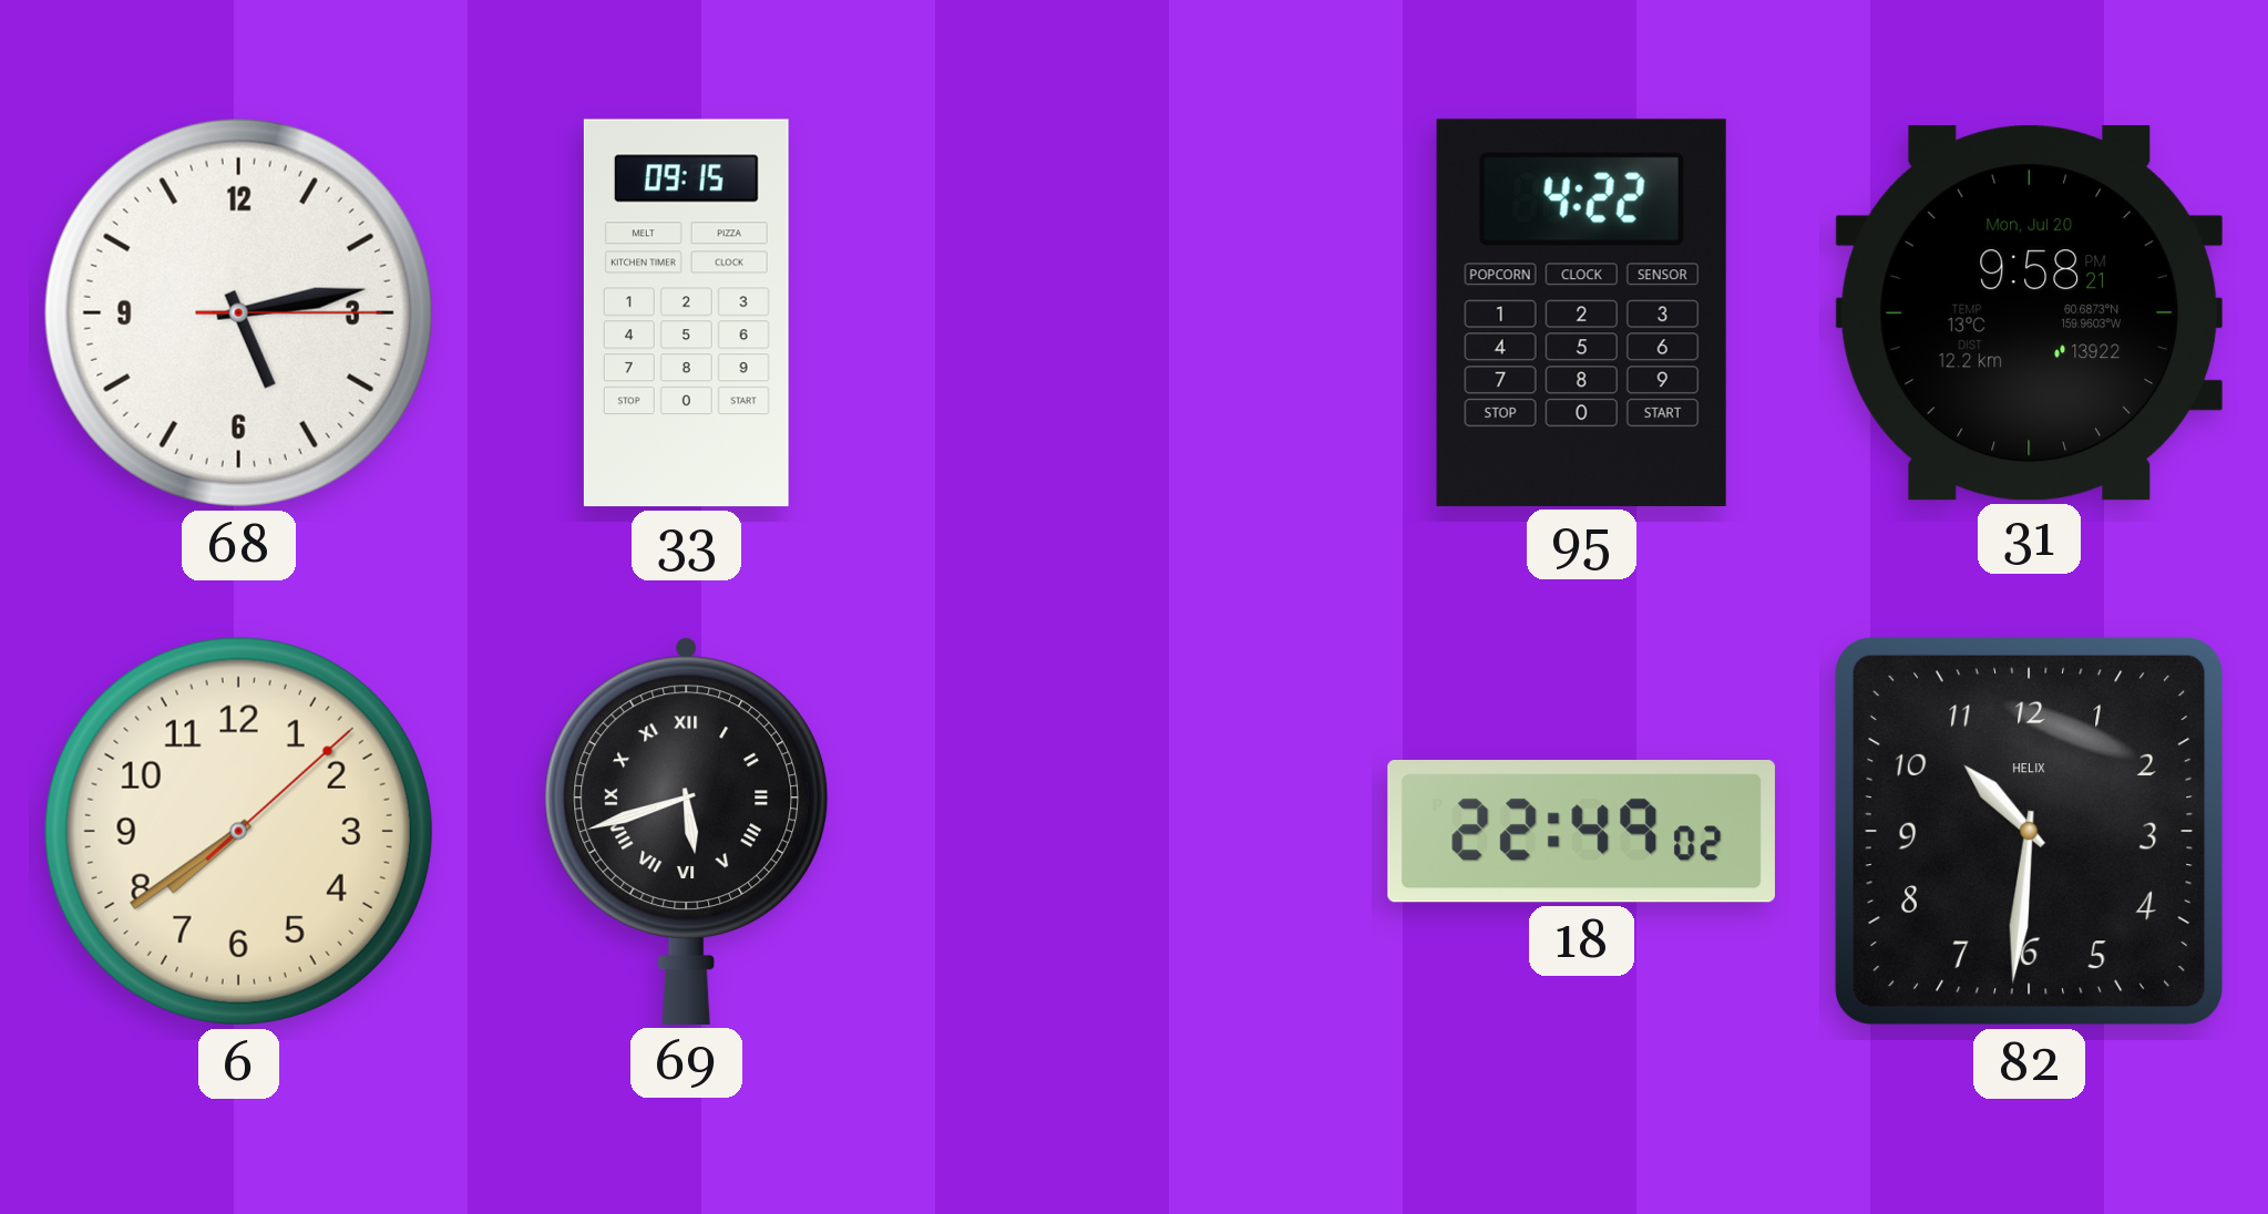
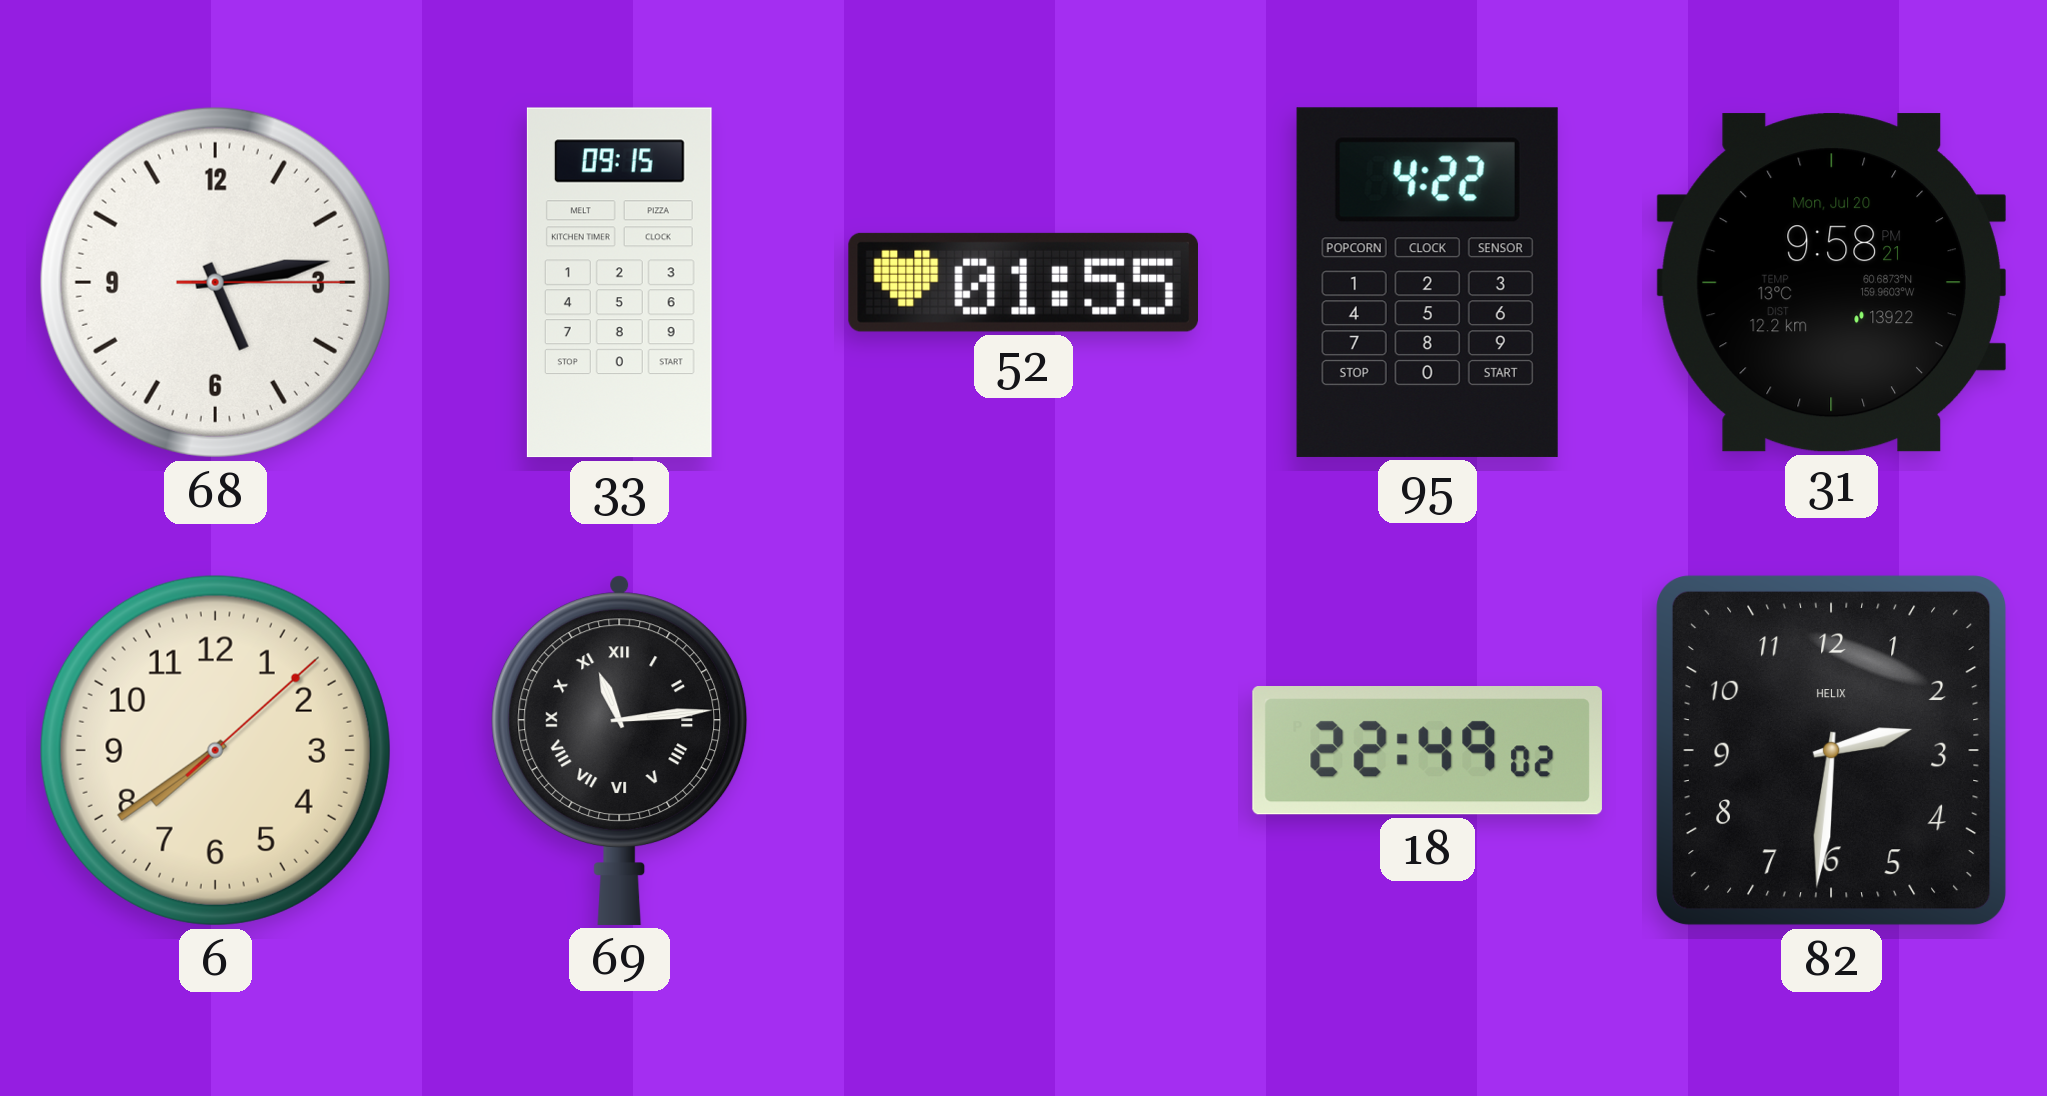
52: none -> 01:55
69: 5:42 -> 11:14
82: 10:31 -> 2:31
